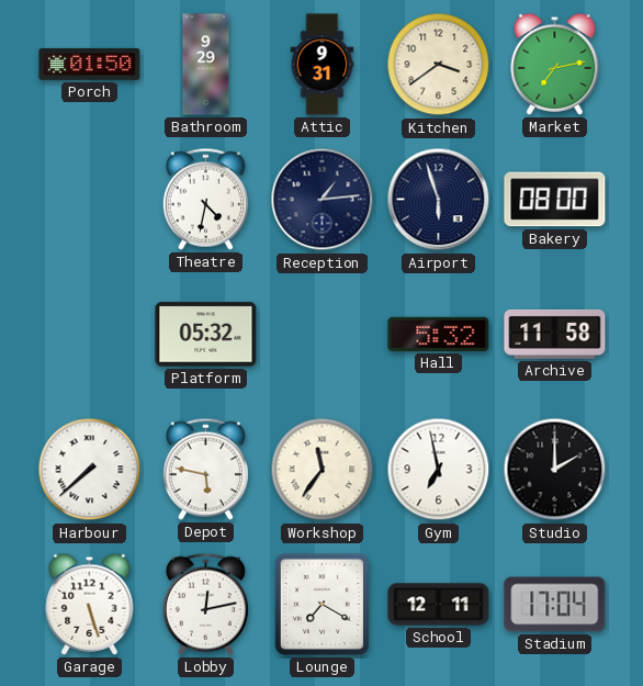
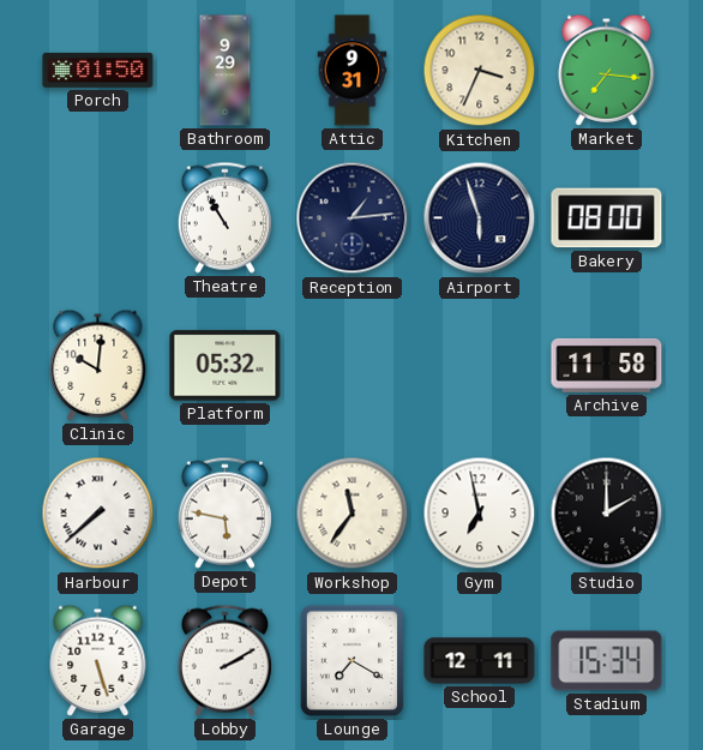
Kitchen: 3:39 -> 3:34
Market: 7:13 -> 7:16
Theatre: 4:32 -> 10:55
Clinic: none -> 10:01
Hall: 5:32 -> none
Lobby: 12:13 -> 2:10
Stadium: 17:04 -> 15:34
